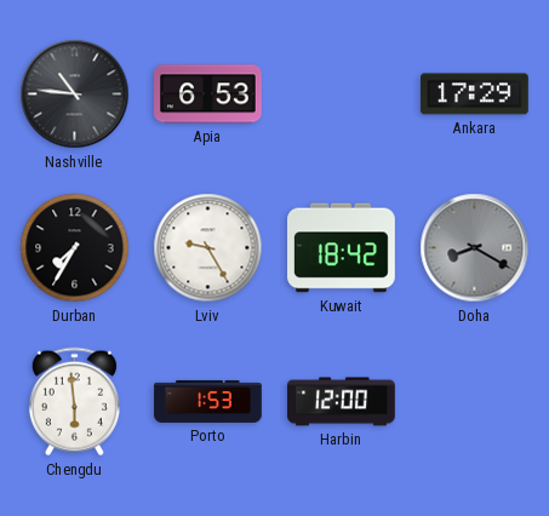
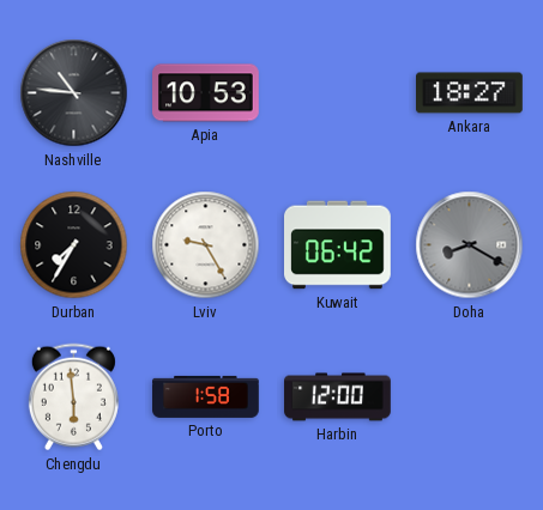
Apia: 6:53 -> 10:53
Ankara: 17:29 -> 18:27
Kuwait: 18:42 -> 06:42
Porto: 1:53 -> 1:58
